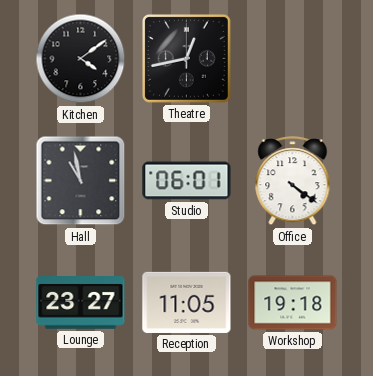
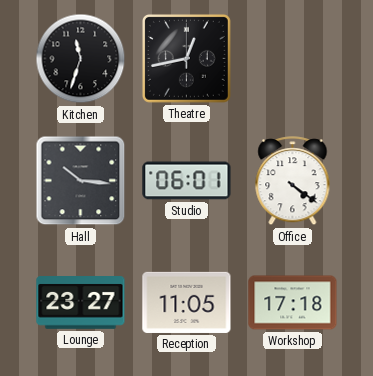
Kitchen: 4:09 -> 11:33
Hall: 10:58 -> 10:16
Workshop: 19:18 -> 17:18
